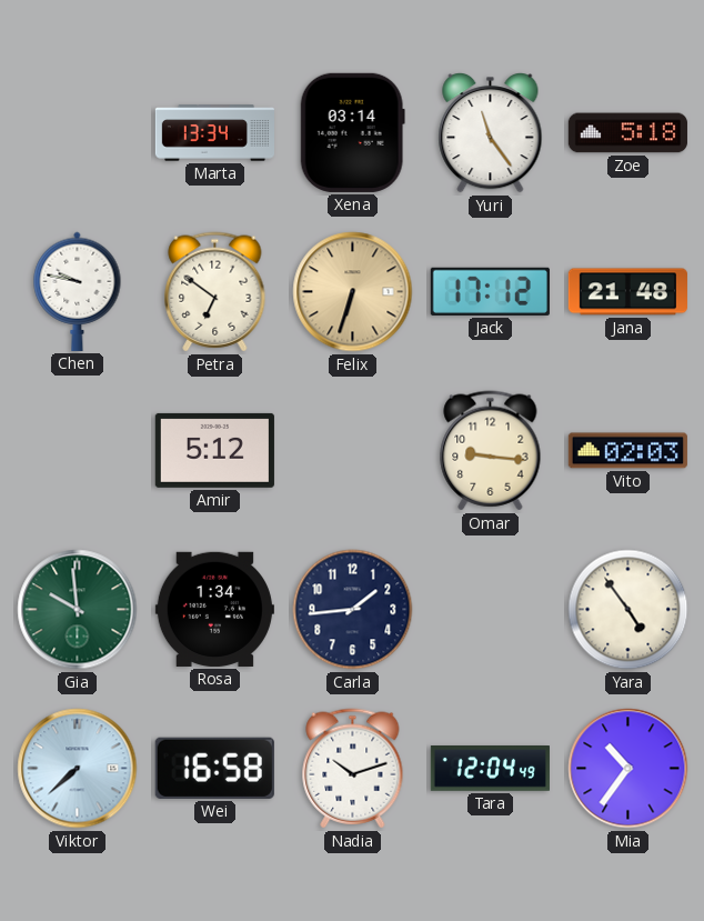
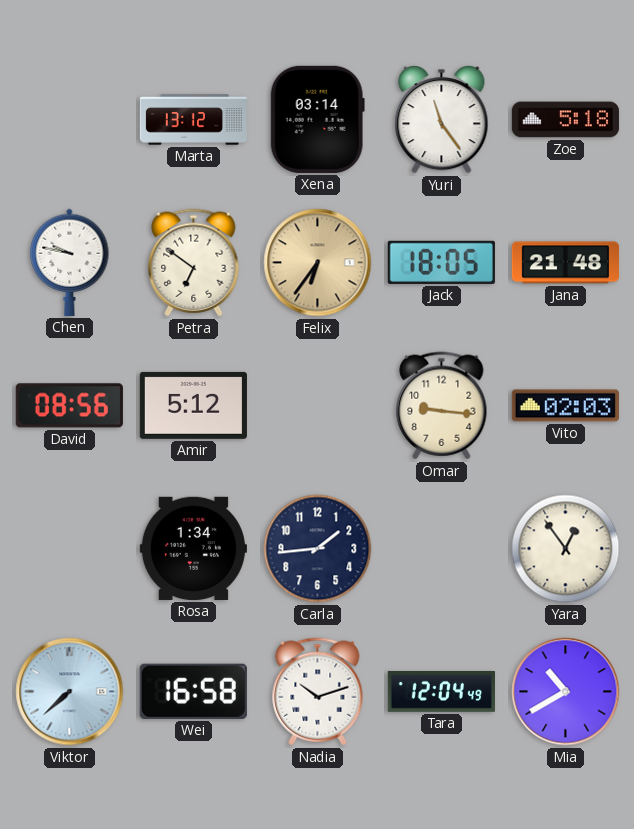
Marta: 13:34 -> 13:12
Felix: 6:33 -> 6:36
Jack: 17:12 -> 18:05
David: none -> 08:56
Gia: 9:59 -> none
Yara: 4:54 -> 12:54
Mia: 10:36 -> 10:40
